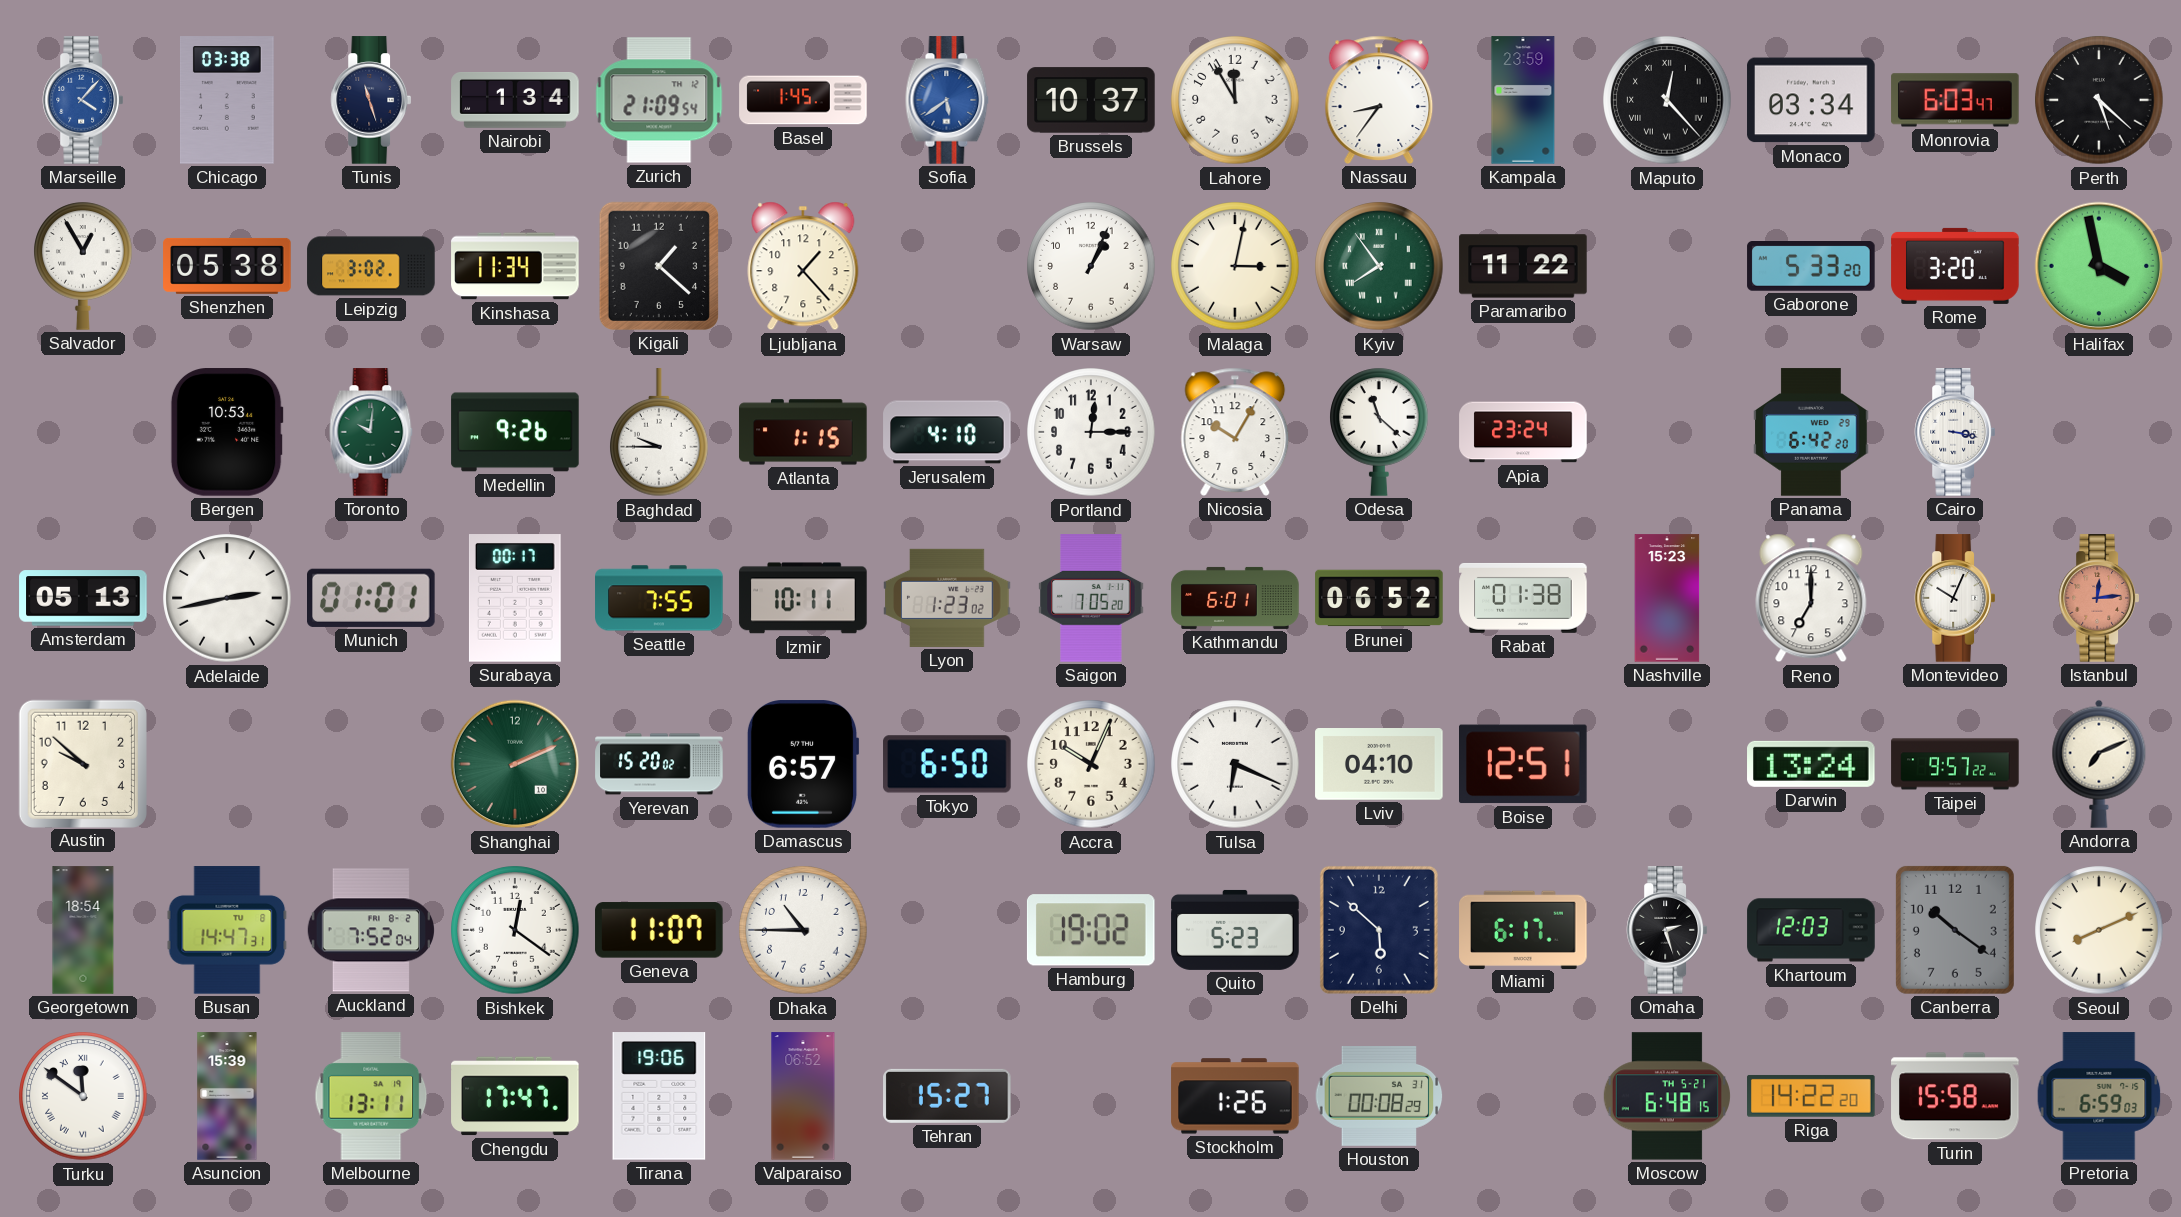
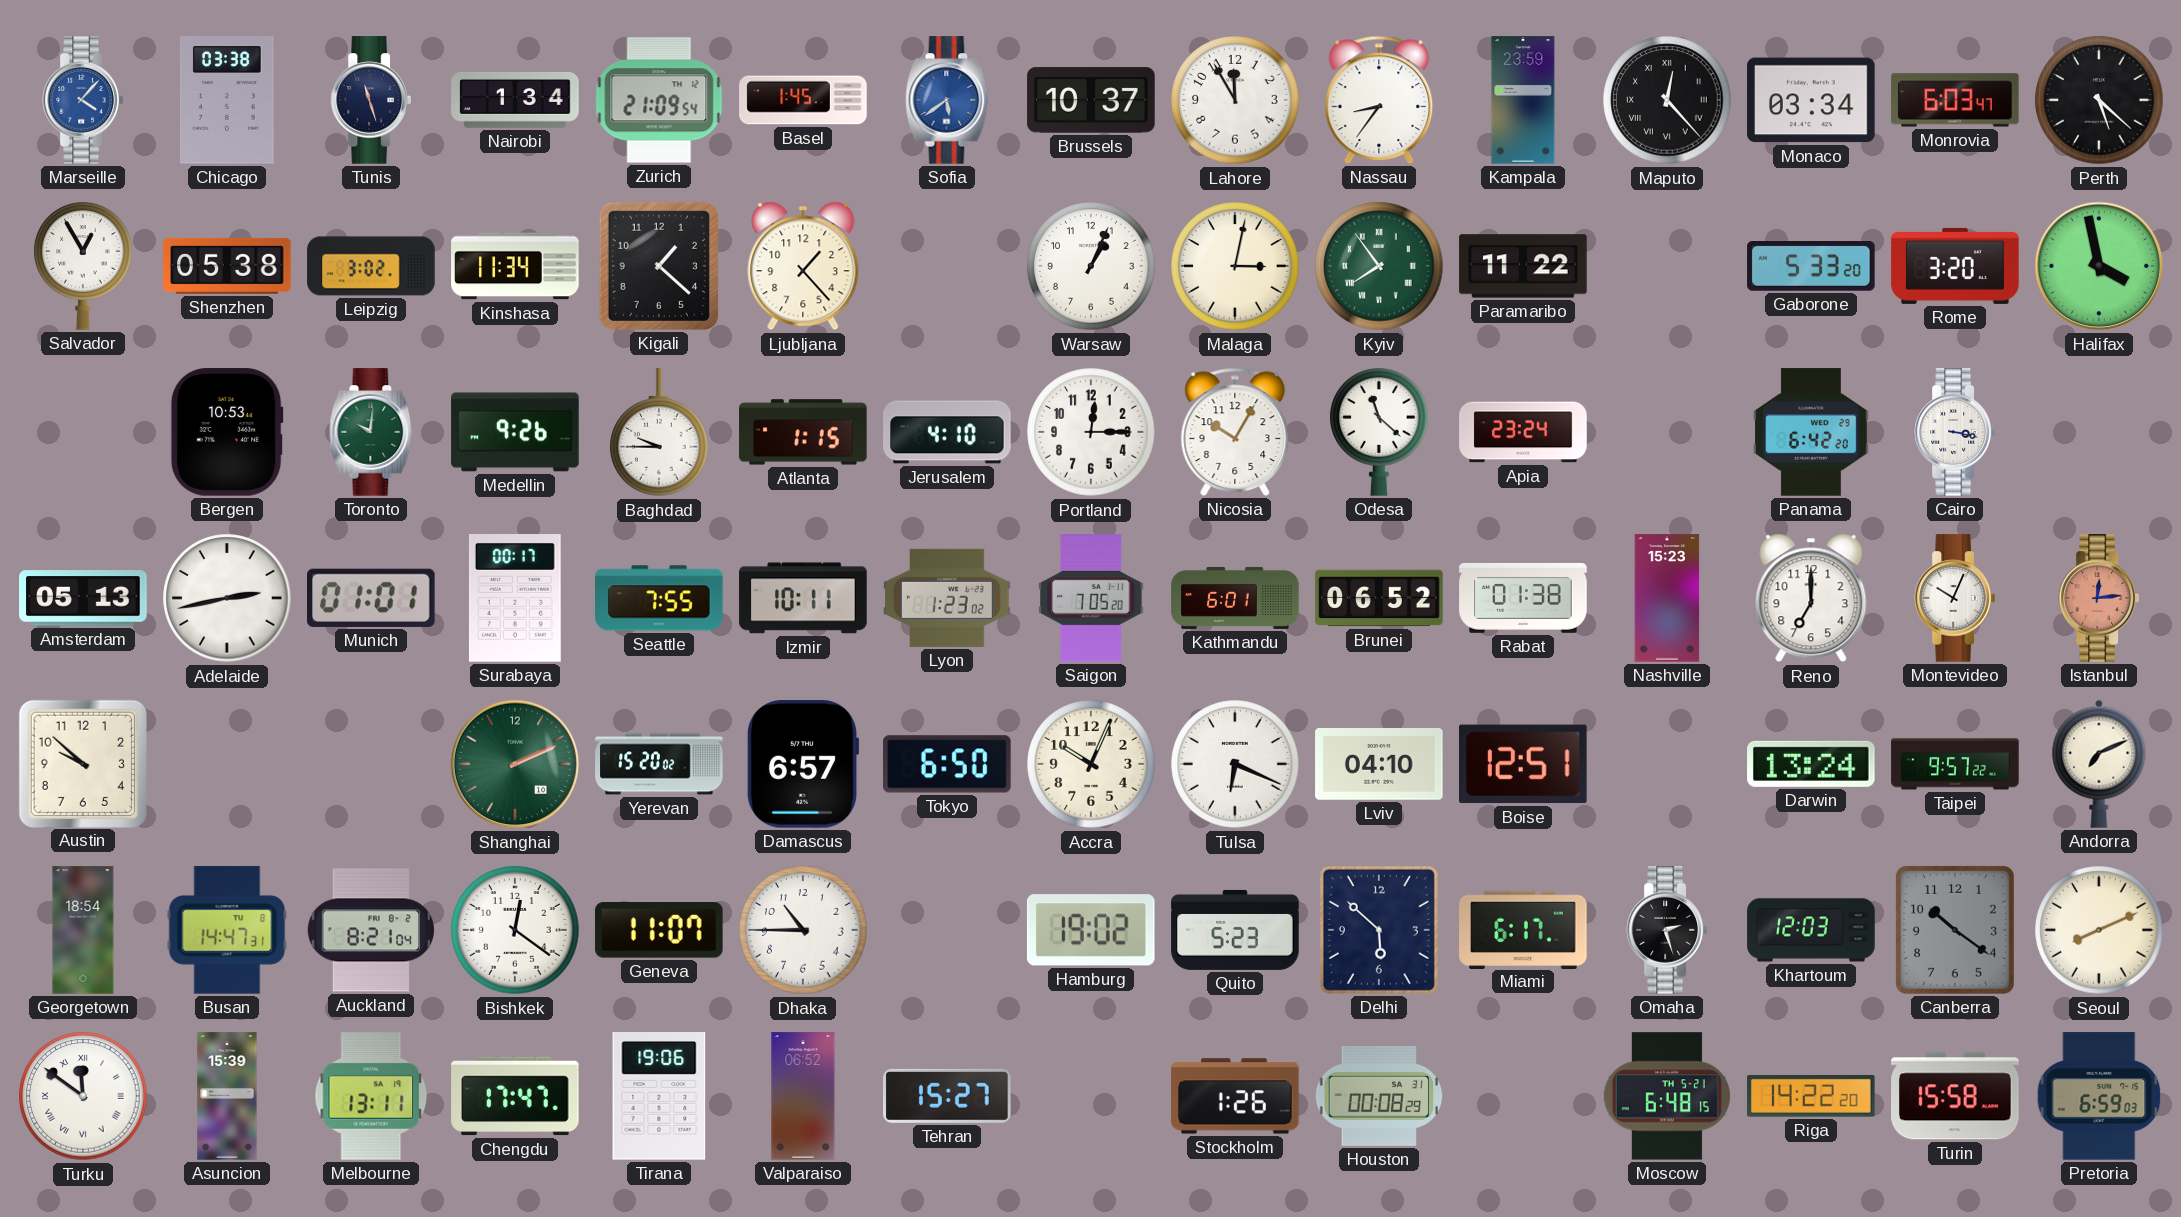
Auckland: 7:52 -> 8:21
